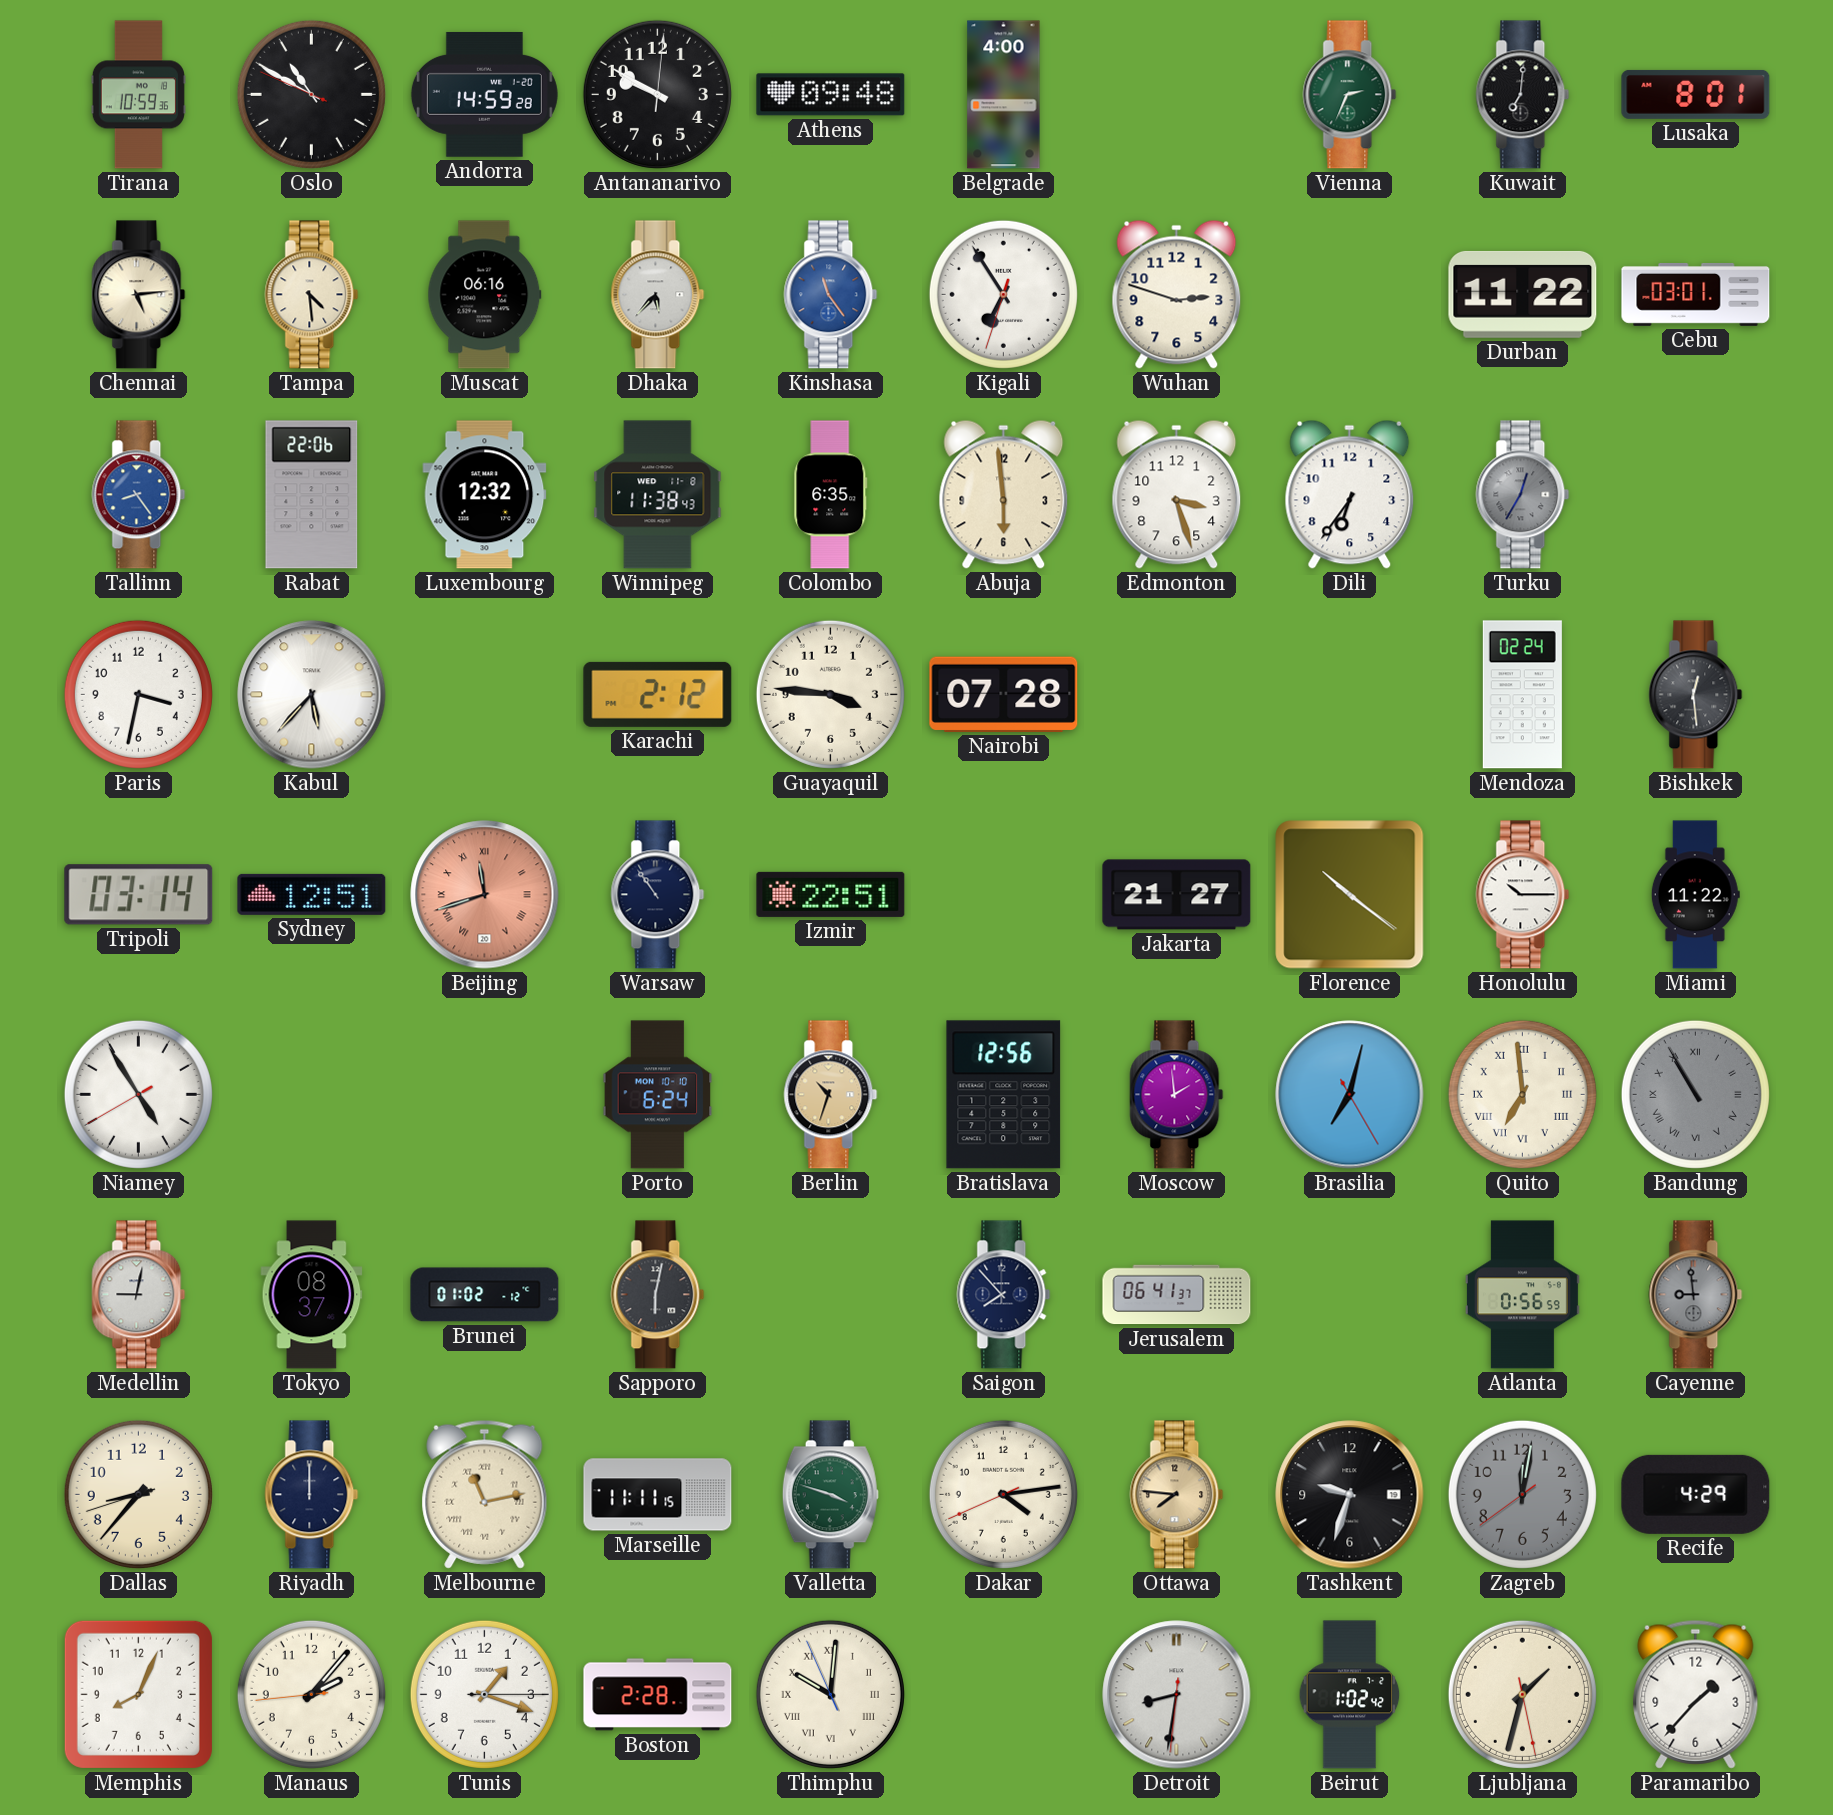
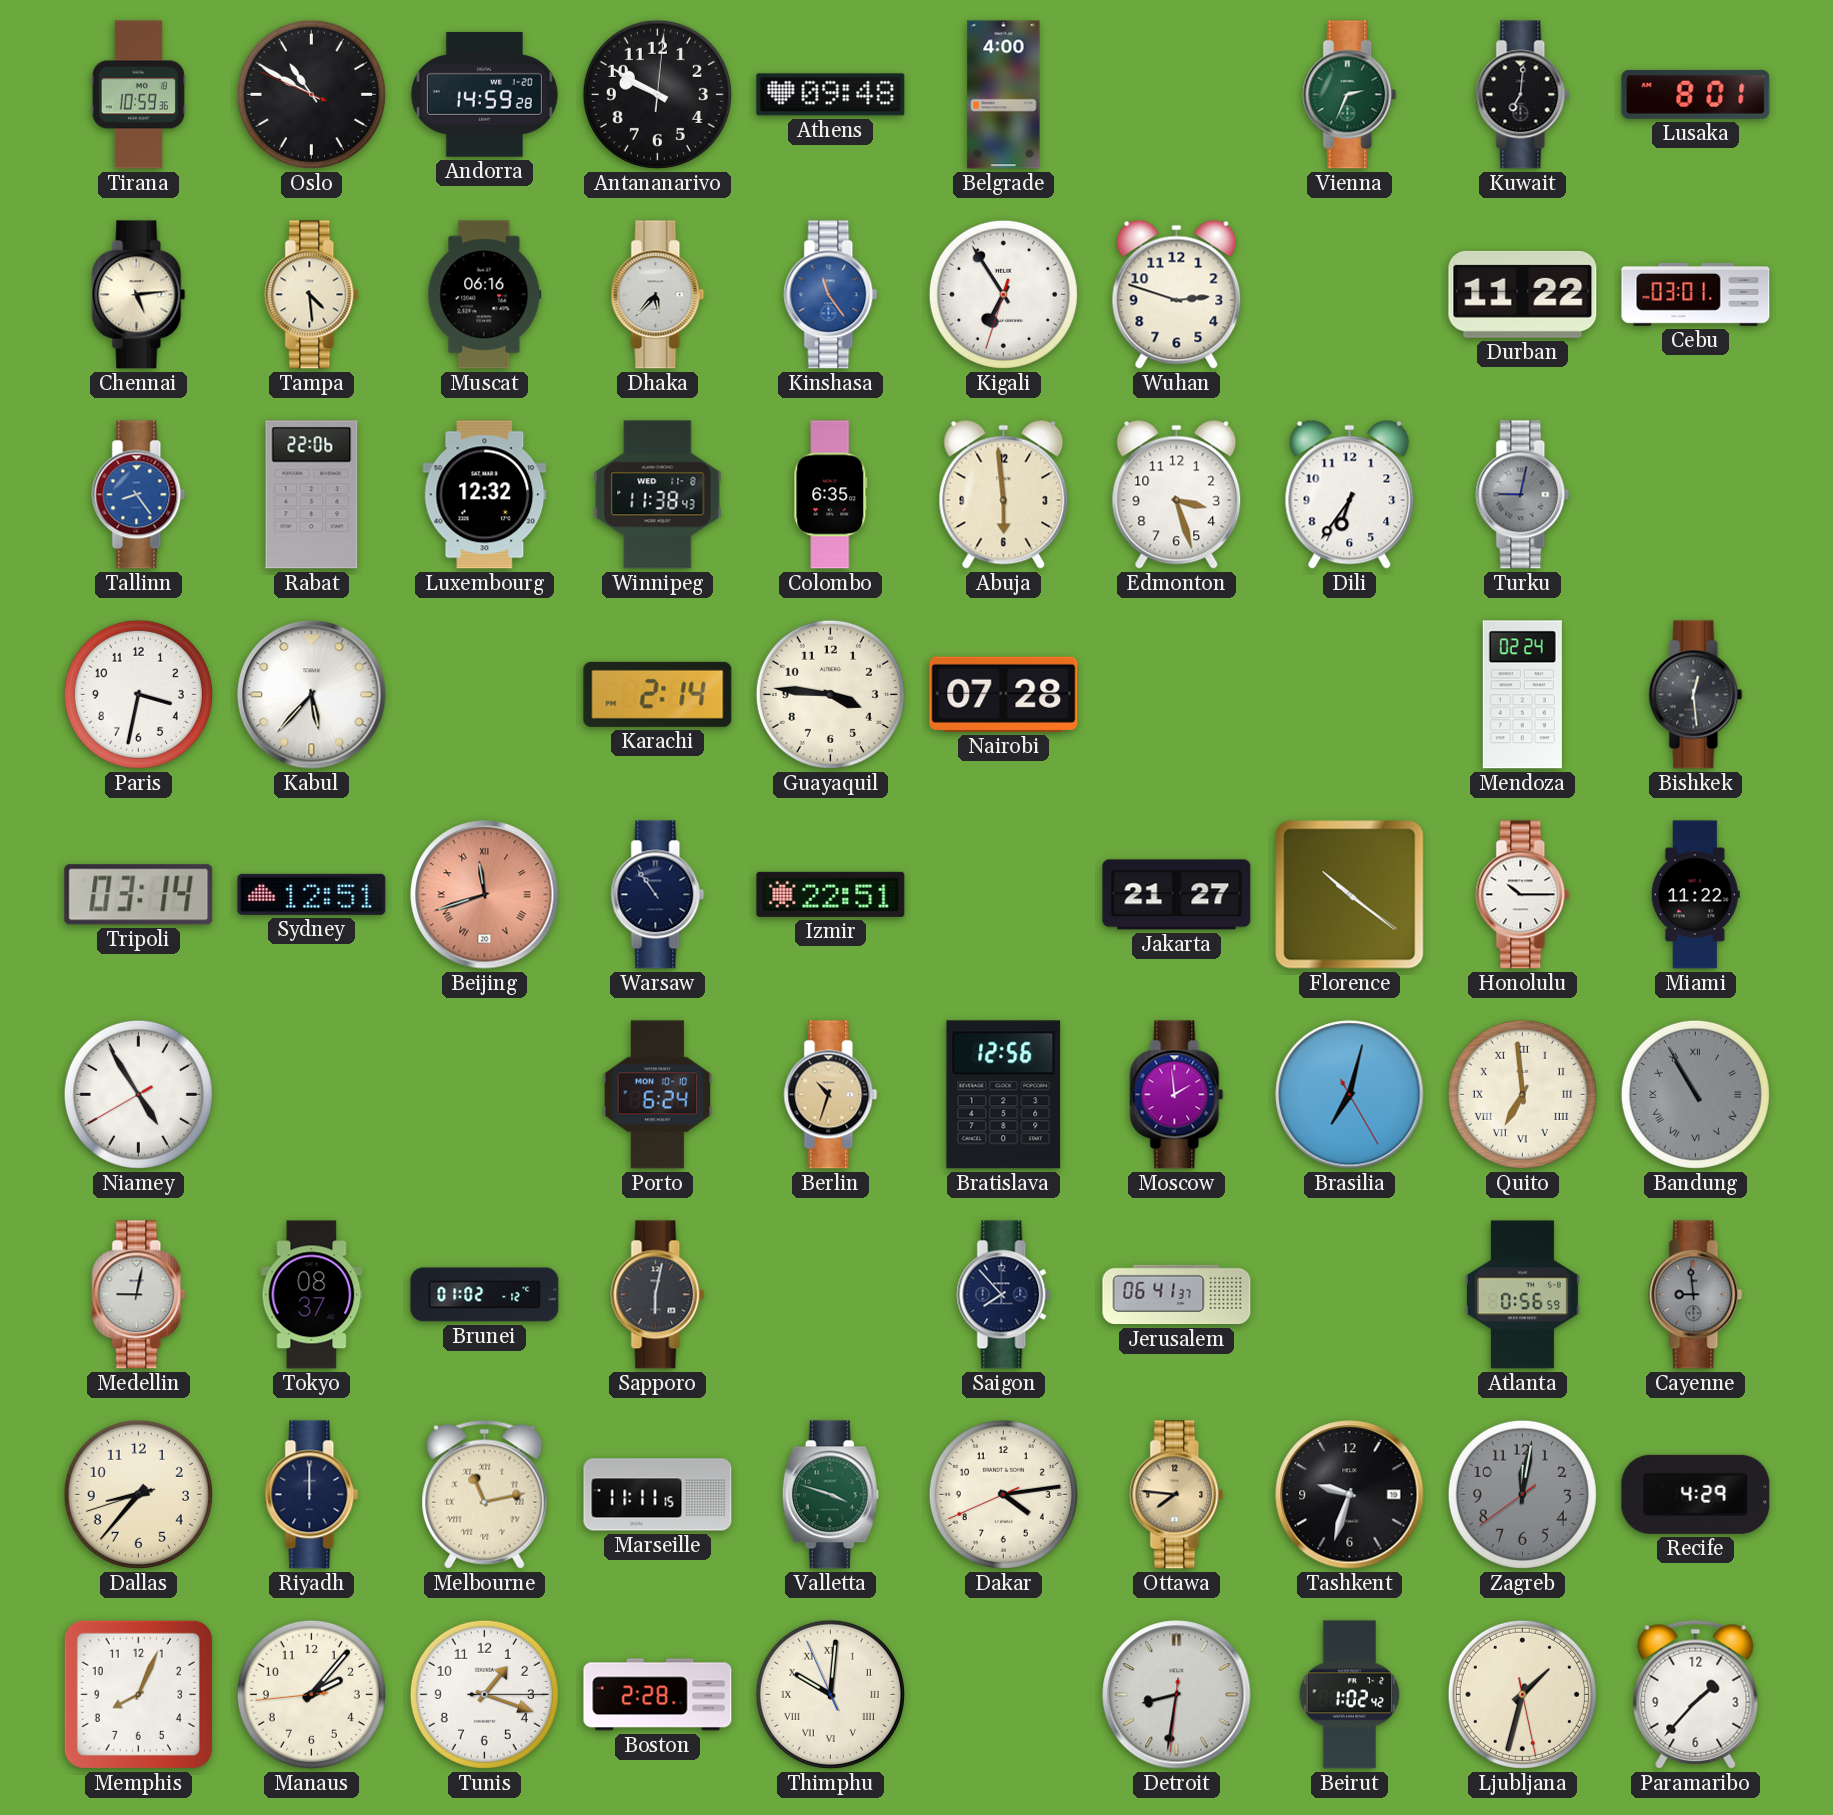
Turku: 12:35 -> 9:02
Karachi: 2:12 -> 2:14
